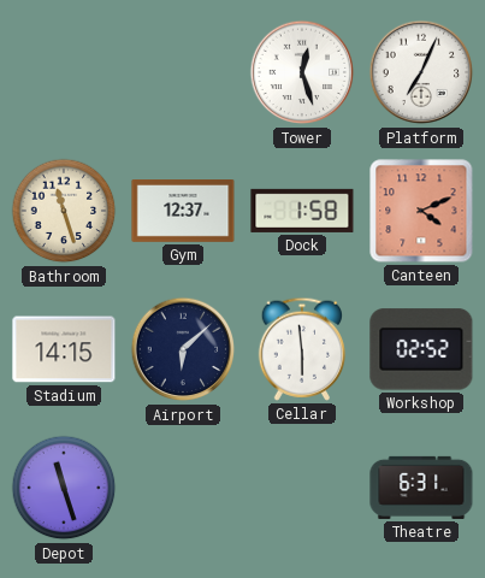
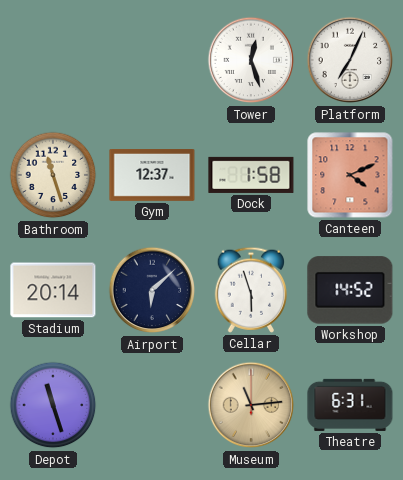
Stadium: 14:15 -> 20:14
Cellar: 5:59 -> 5:57
Workshop: 02:52 -> 14:52
Museum: none -> 11:14
